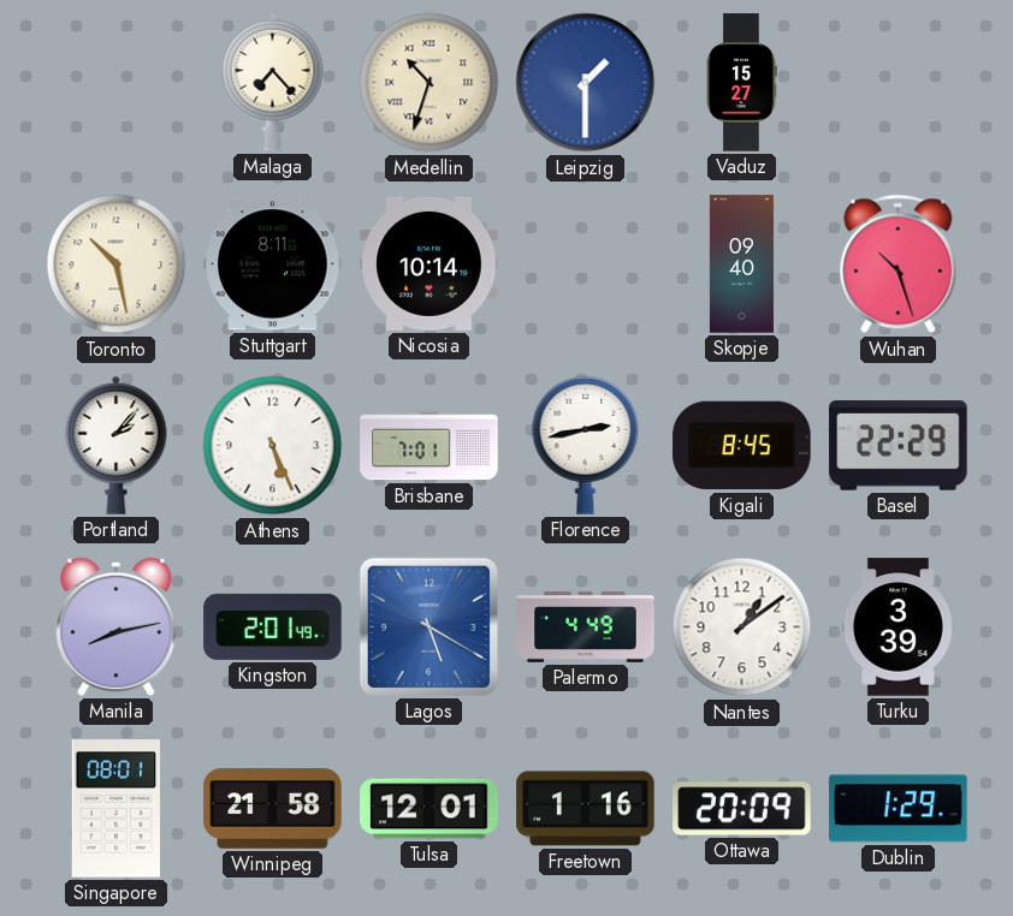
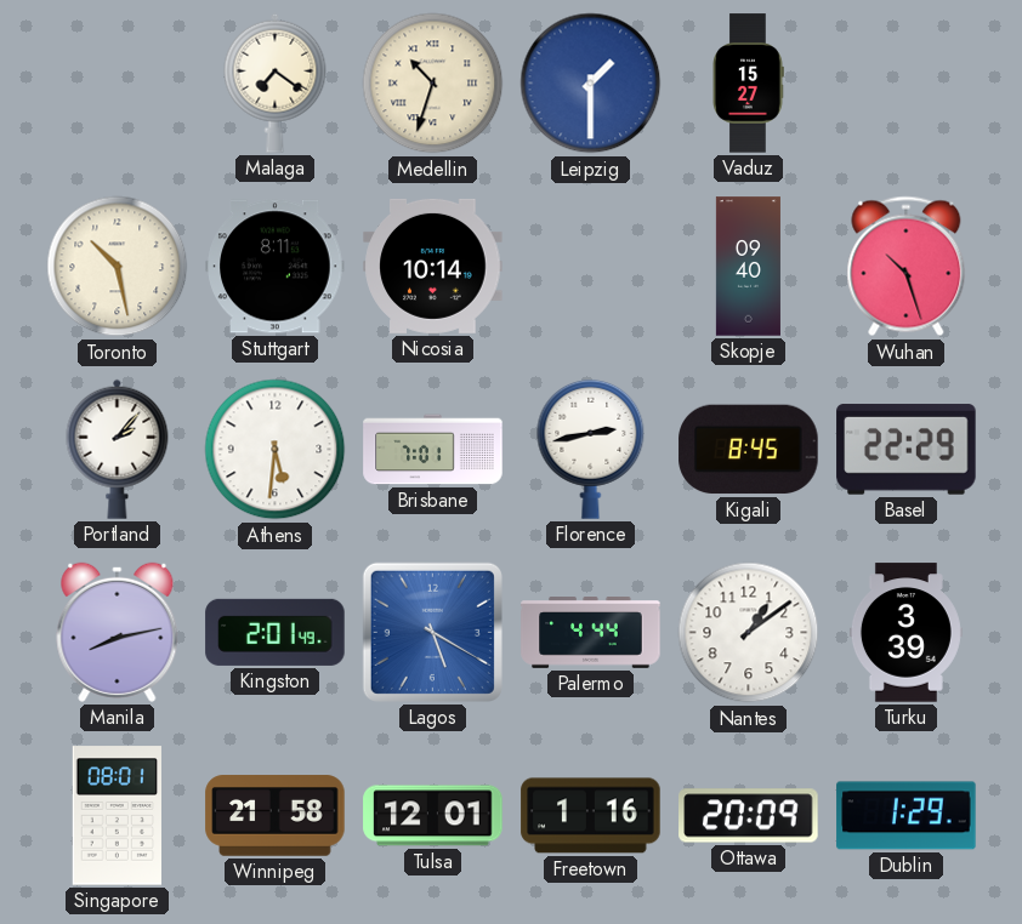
Malaga: 7:23 -> 7:21
Athens: 5:26 -> 5:31
Palermo: 4:49 -> 4:44
